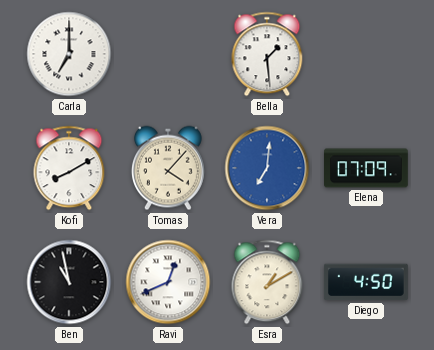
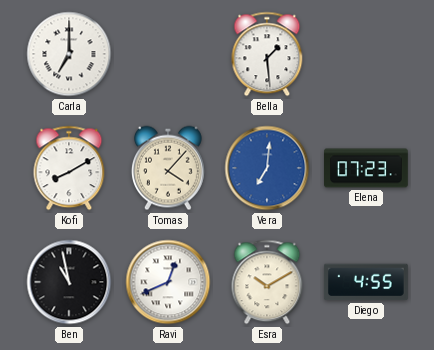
Elena: 07:09 -> 07:23
Esra: 1:10 -> 10:10
Diego: 4:50 -> 4:55
